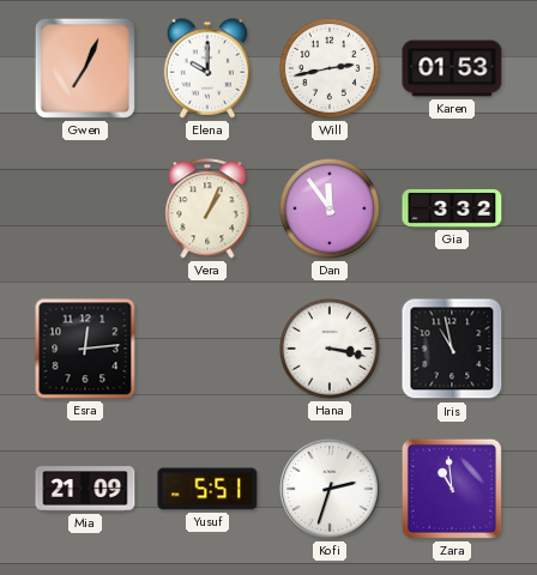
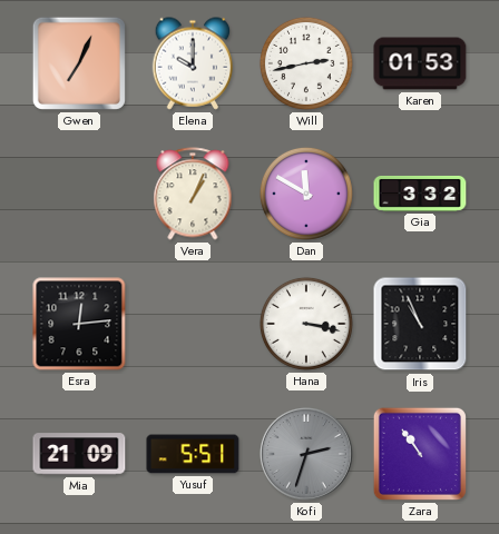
Dan: 11:54 -> 11:50
Iris: 10:58 -> 10:56
Kofi dial: white -> grey
Zara: 10:59 -> 10:54
